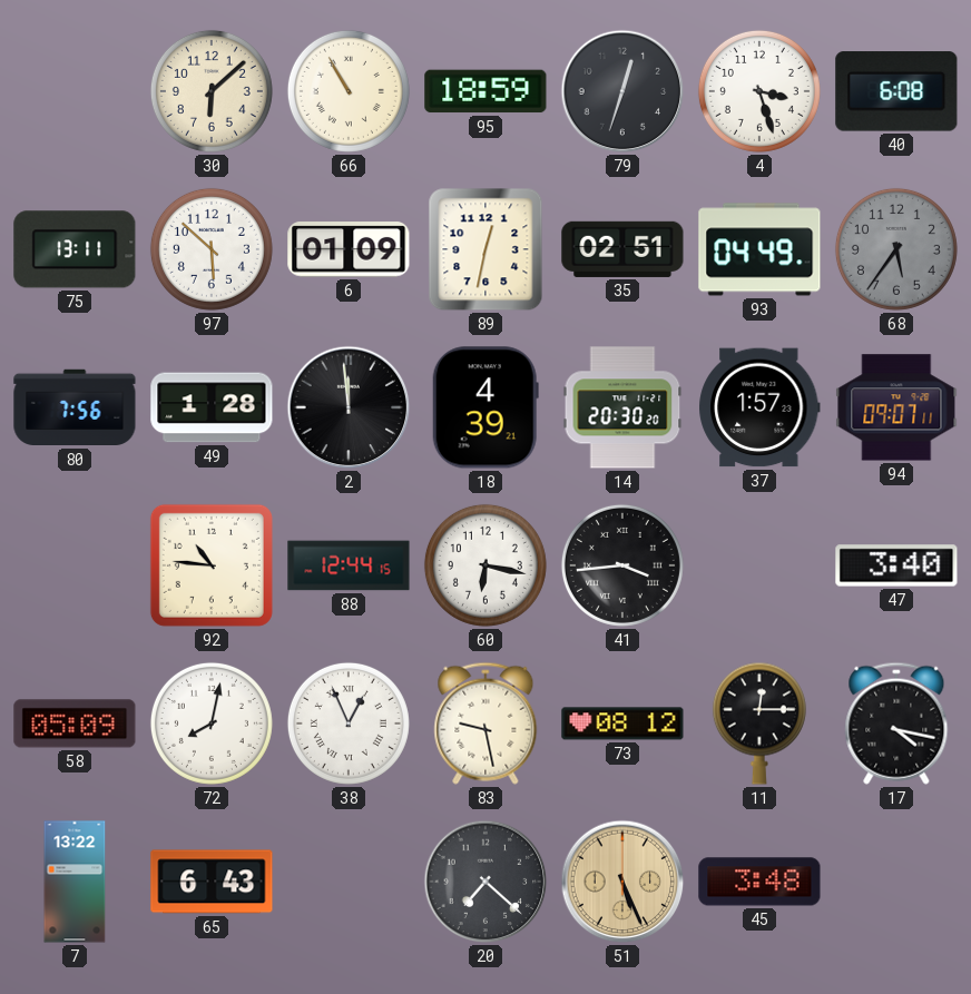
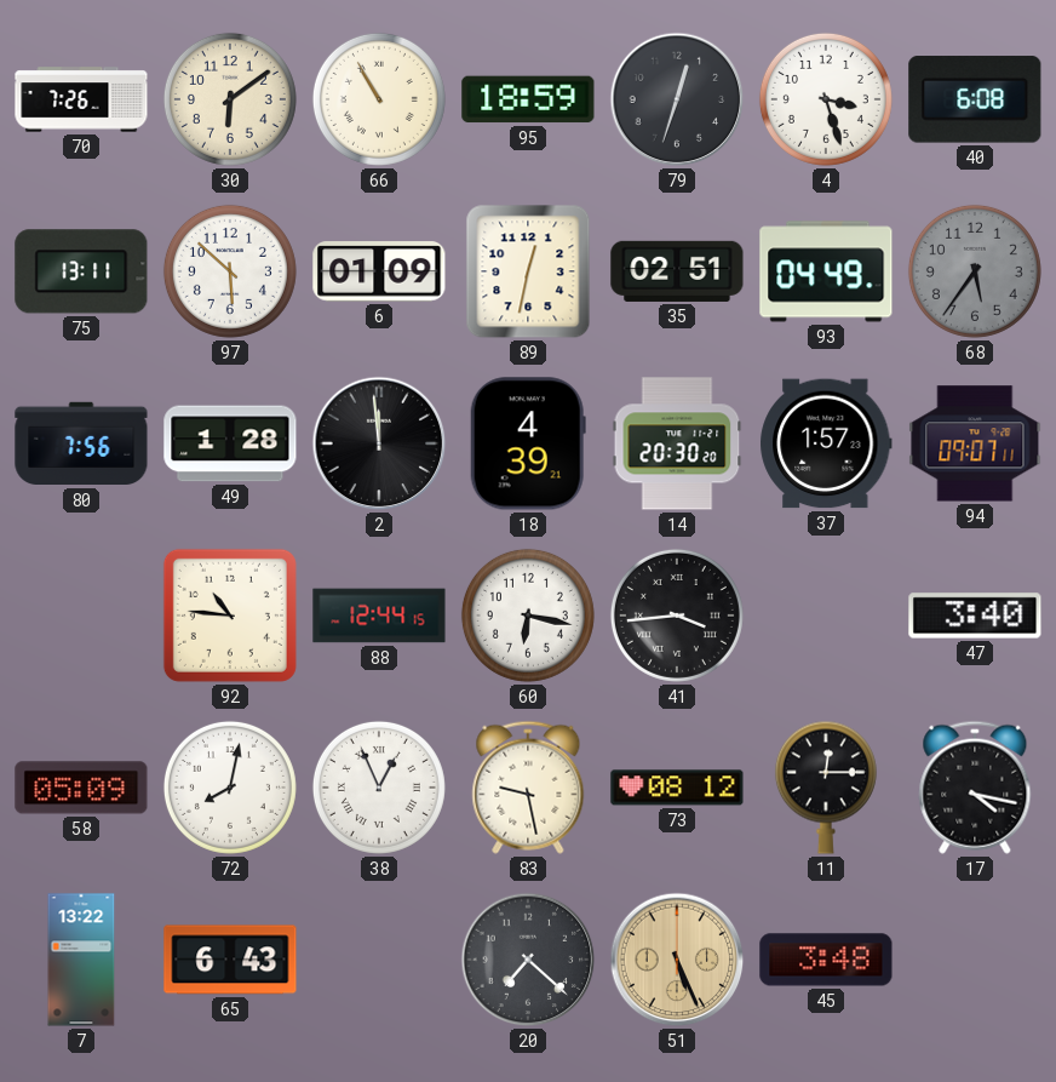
70: none -> 7:26
30: 6:08 -> 6:09
